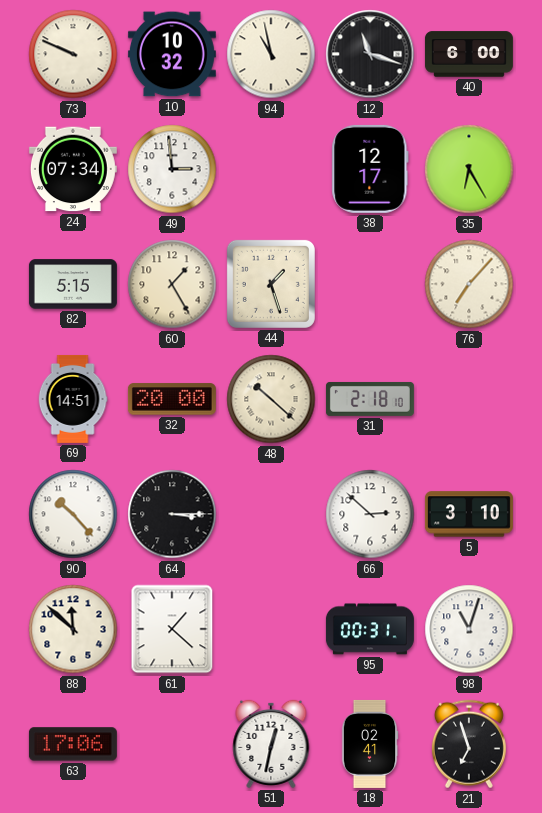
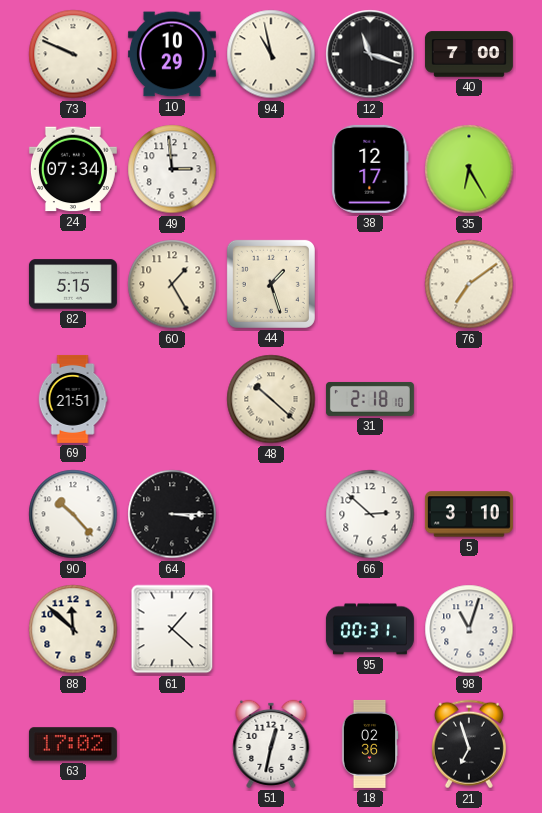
10: 10:32 -> 10:29
40: 6:00 -> 7:00
76: 7:07 -> 7:09
69: 14:51 -> 21:51
32: 20:00 -> none
63: 17:06 -> 17:02
18: 02:41 -> 02:36
